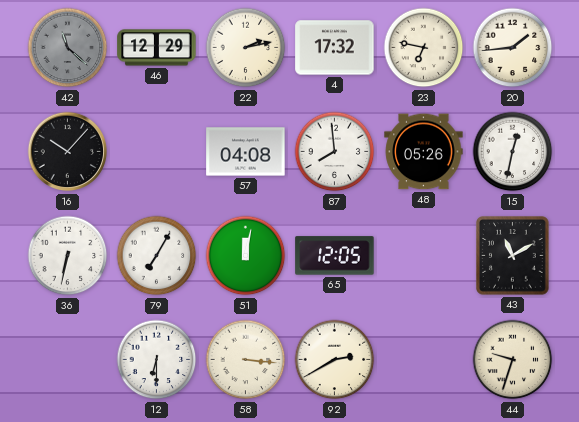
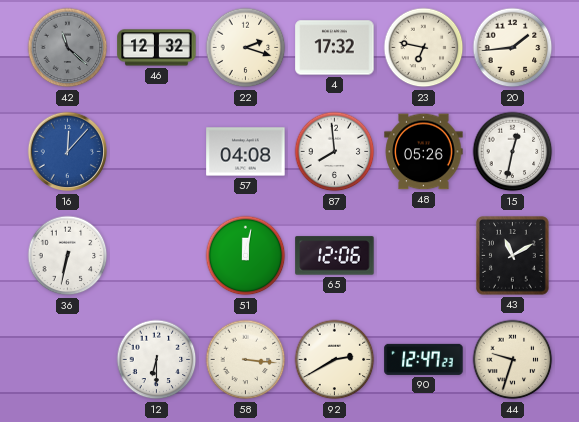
46: 12:29 -> 12:32
22: 2:13 -> 2:18
16: 10:07 -> 12:07
16 dial: black -> blue
79: 7:05 -> none
65: 12:05 -> 12:06
90: none -> 12:47
